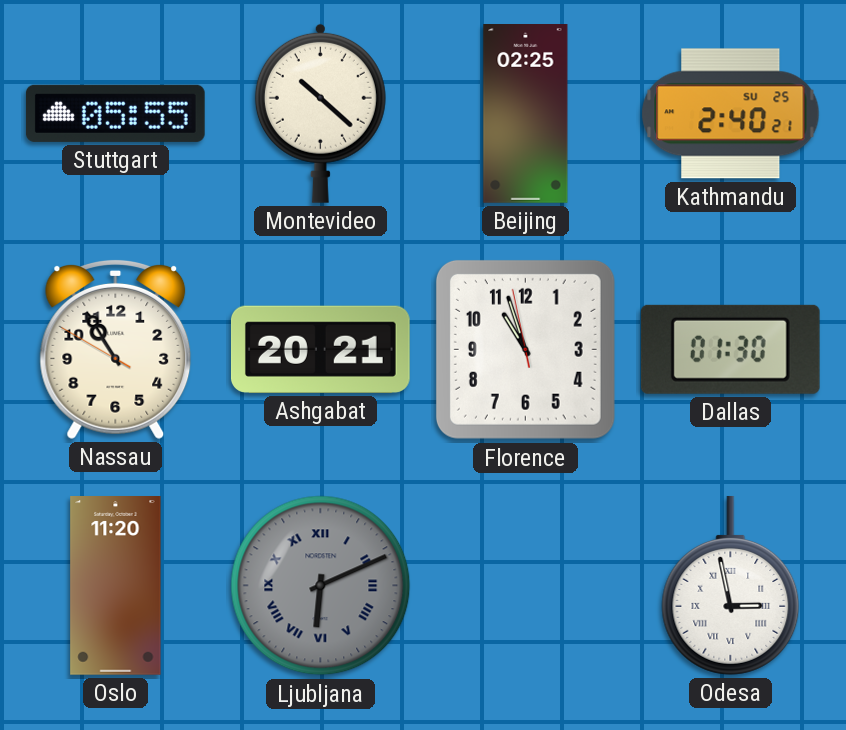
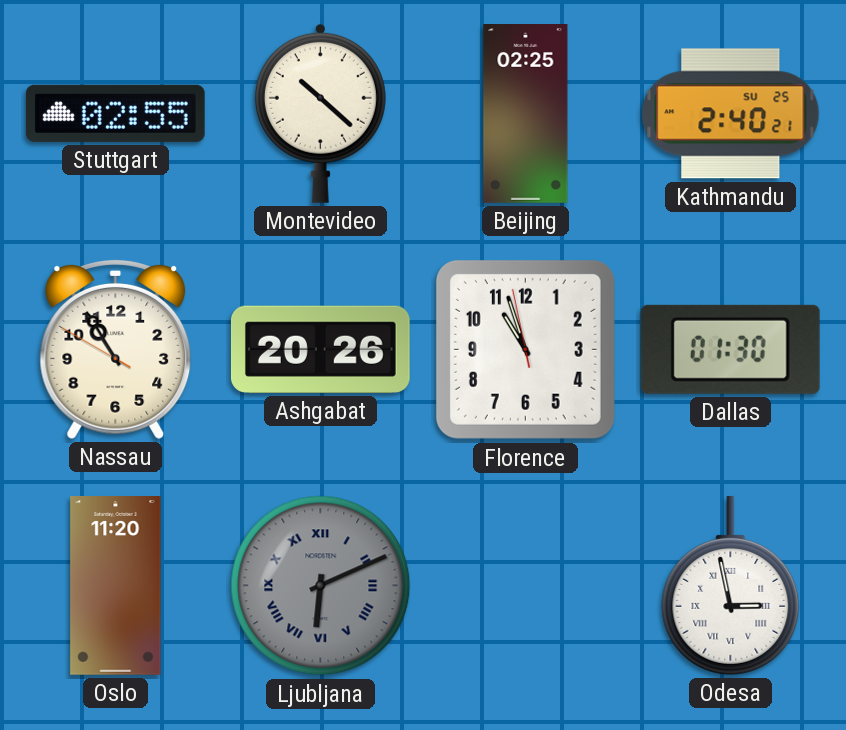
Stuttgart: 05:55 -> 02:55
Ashgabat: 20:21 -> 20:26
